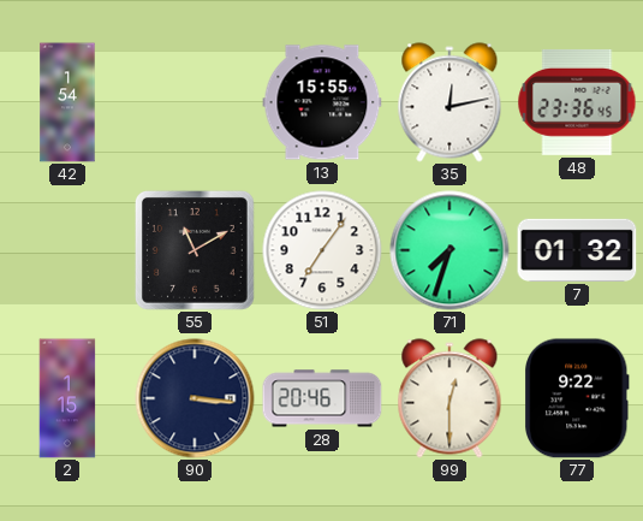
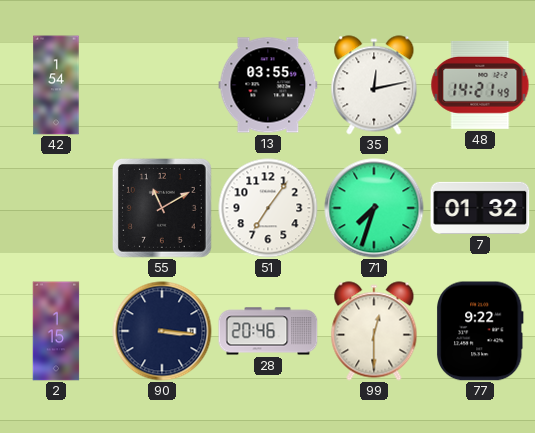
13: 15:55 -> 03:55
48: 23:36 -> 14:21
